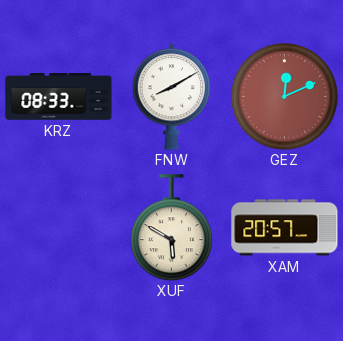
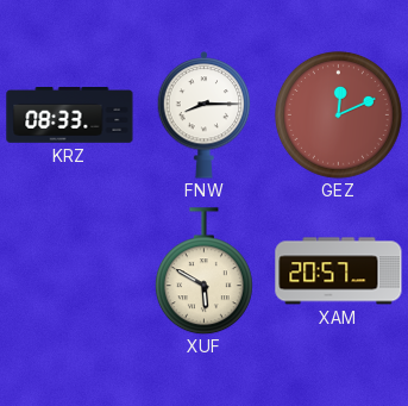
FNW: 8:10 -> 8:15
